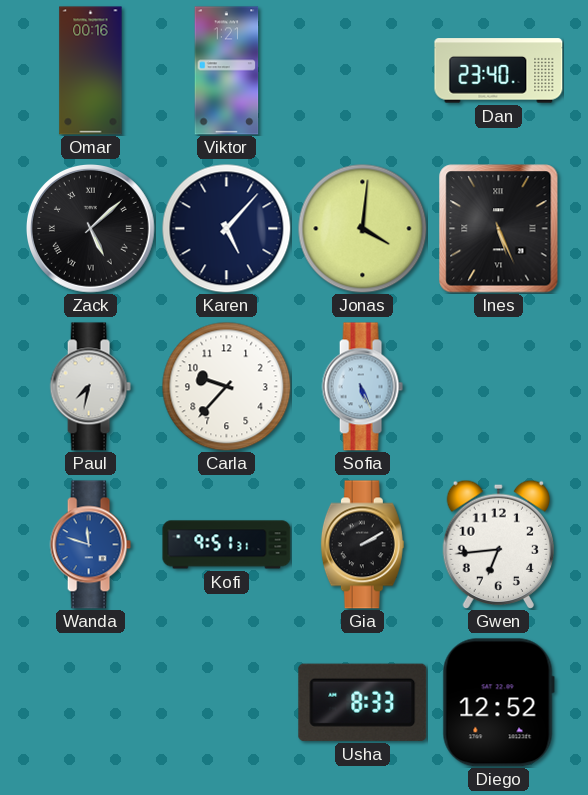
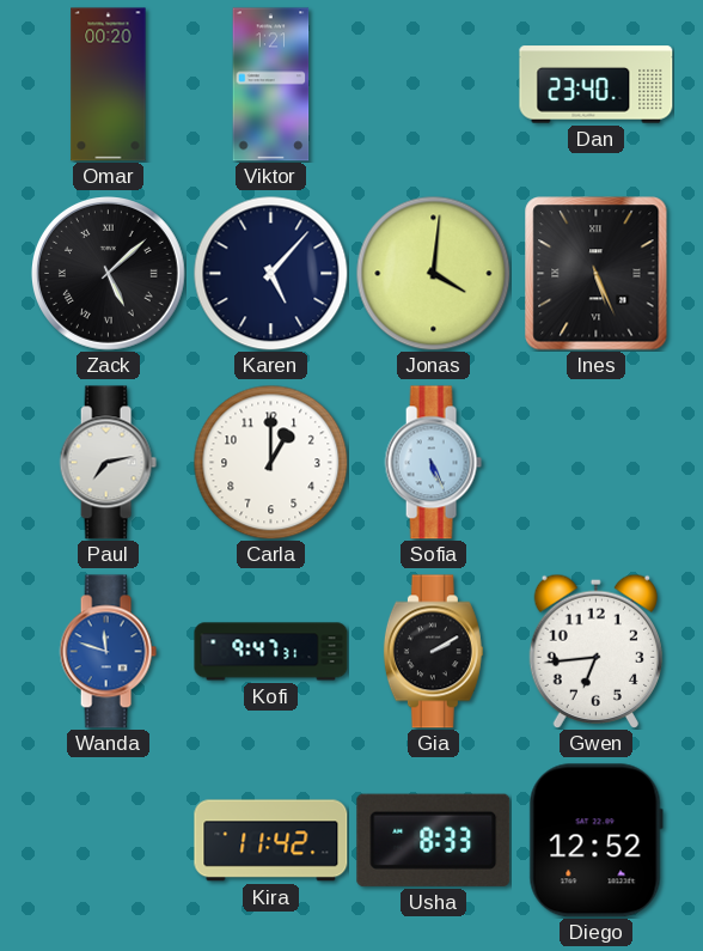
Omar: 00:16 -> 00:20
Paul: 7:32 -> 7:13
Carla: 9:37 -> 1:00
Kofi: 9:51 -> 9:47
Kira: none -> 11:42
